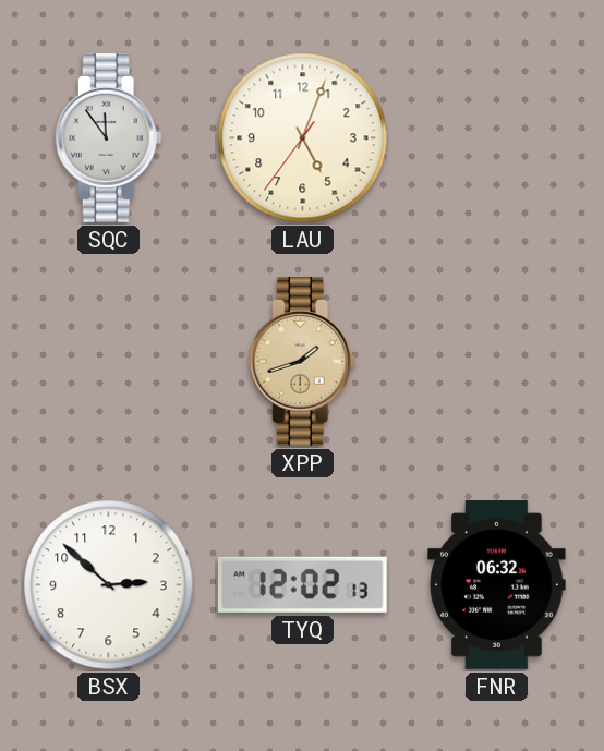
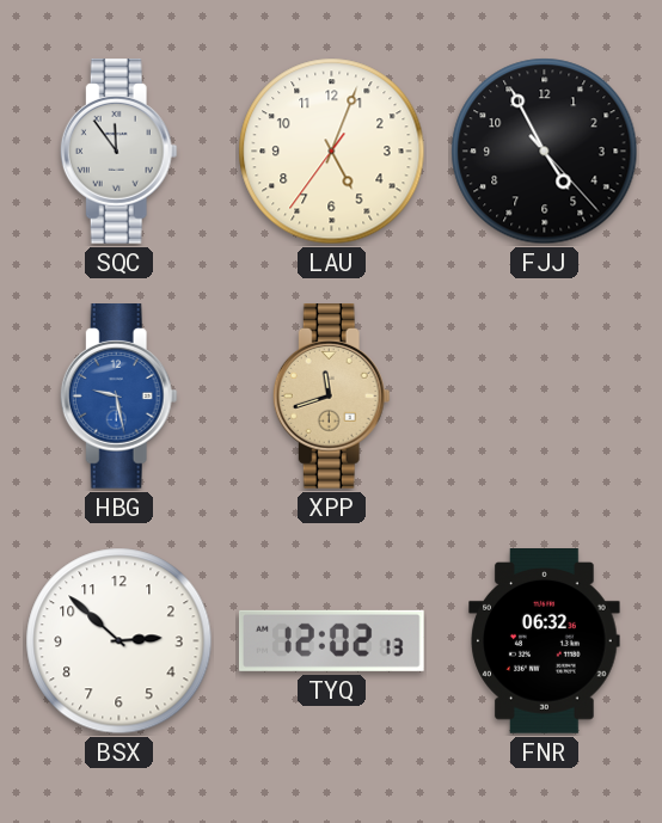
FJJ: none -> 4:55
HBG: none -> 9:28
XPP: 1:42 -> 11:42
